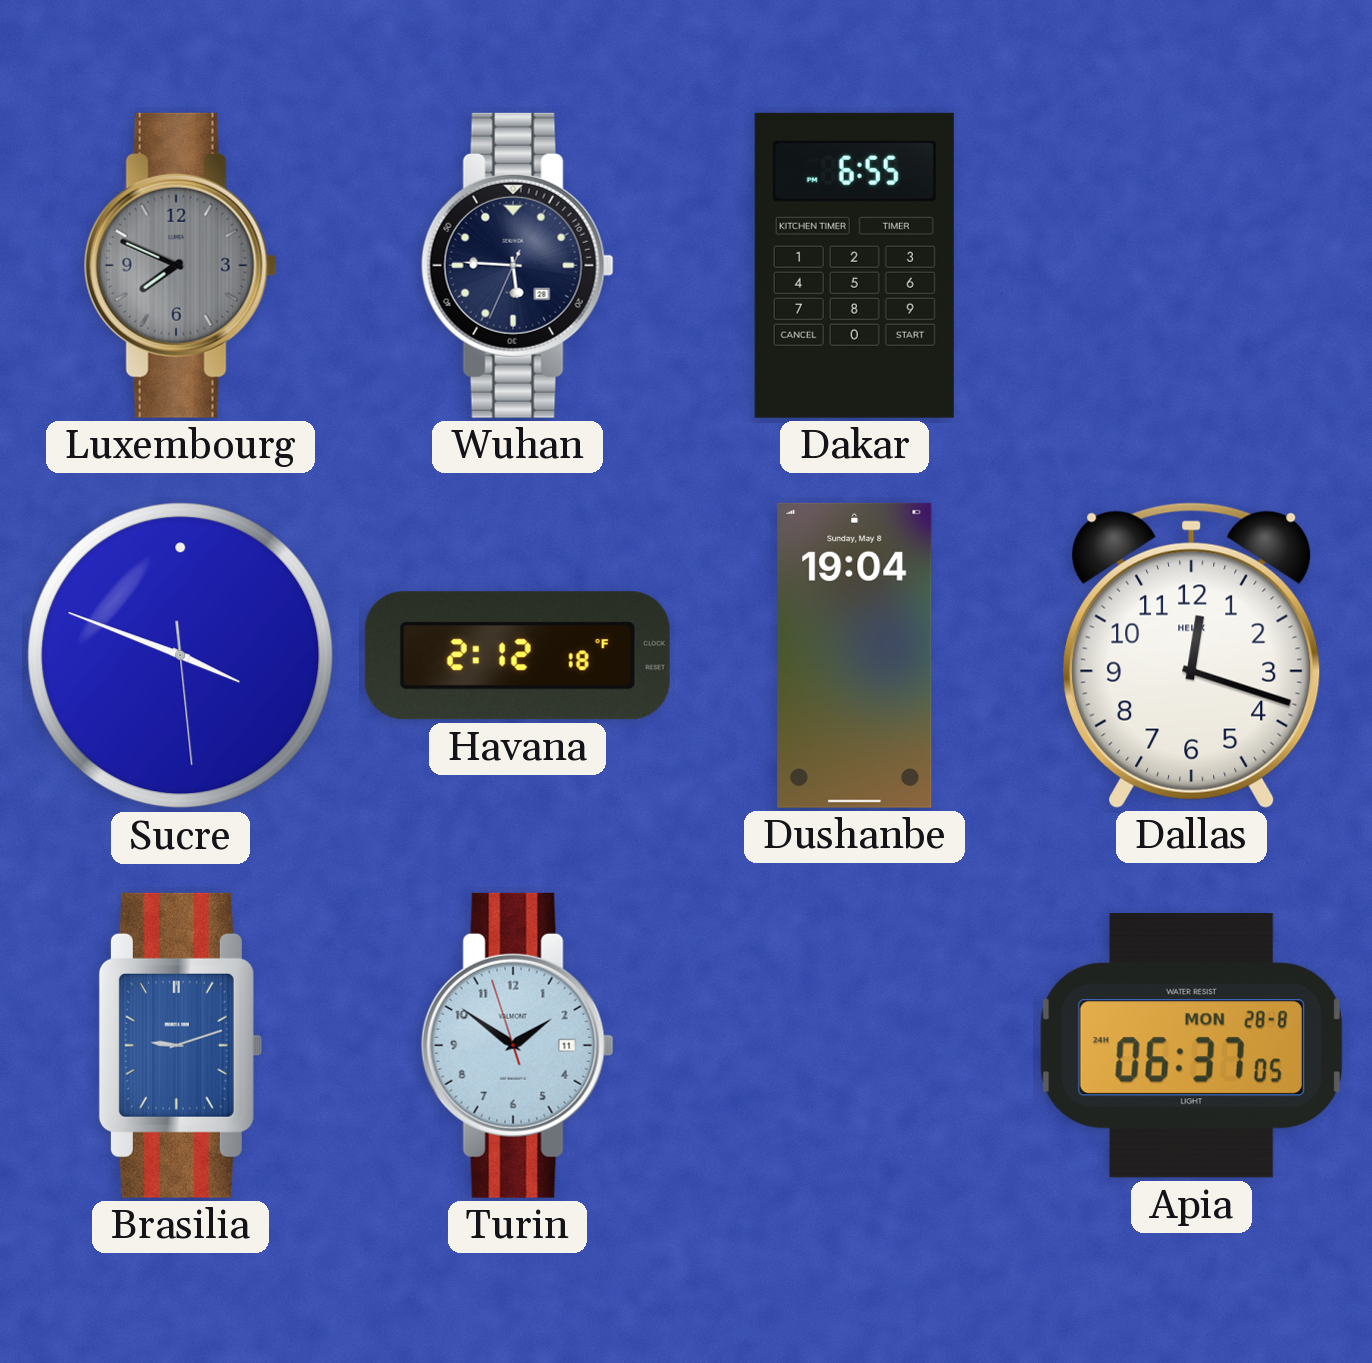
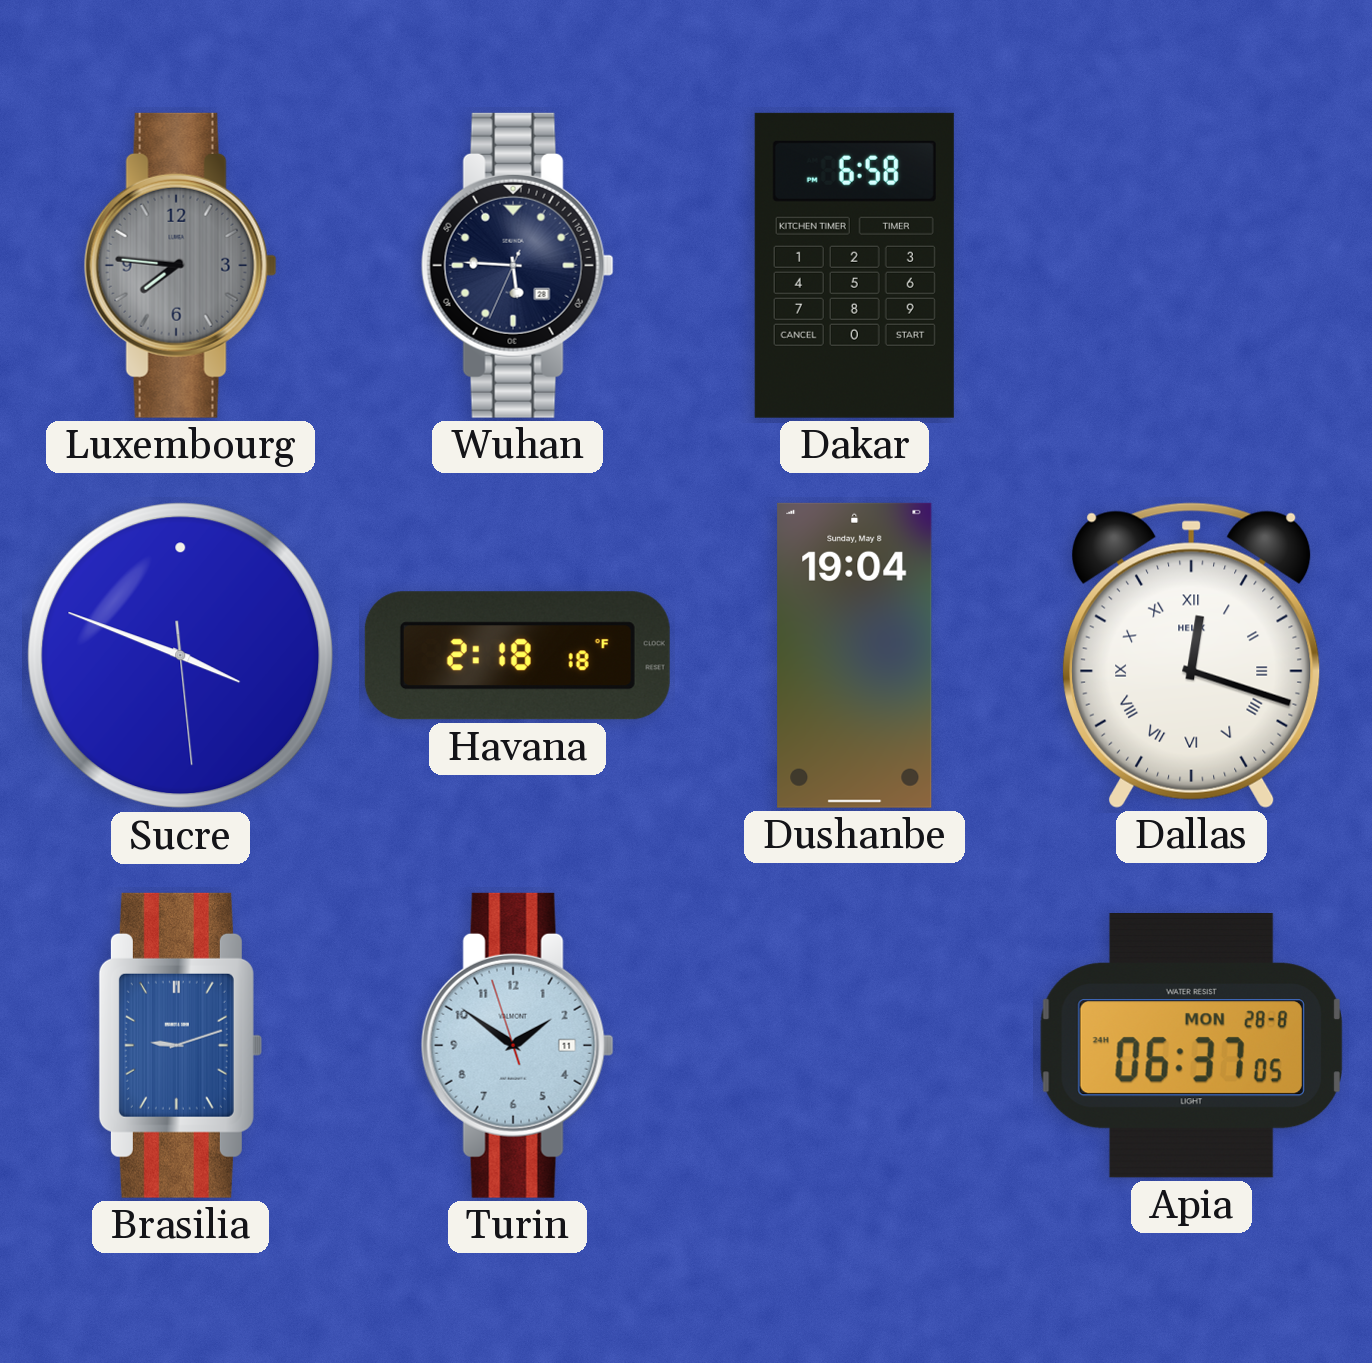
Luxembourg: 7:49 -> 7:46
Dakar: 6:55 -> 6:58
Havana: 2:12 -> 2:18
Dallas numerals: Arabic -> Roman
